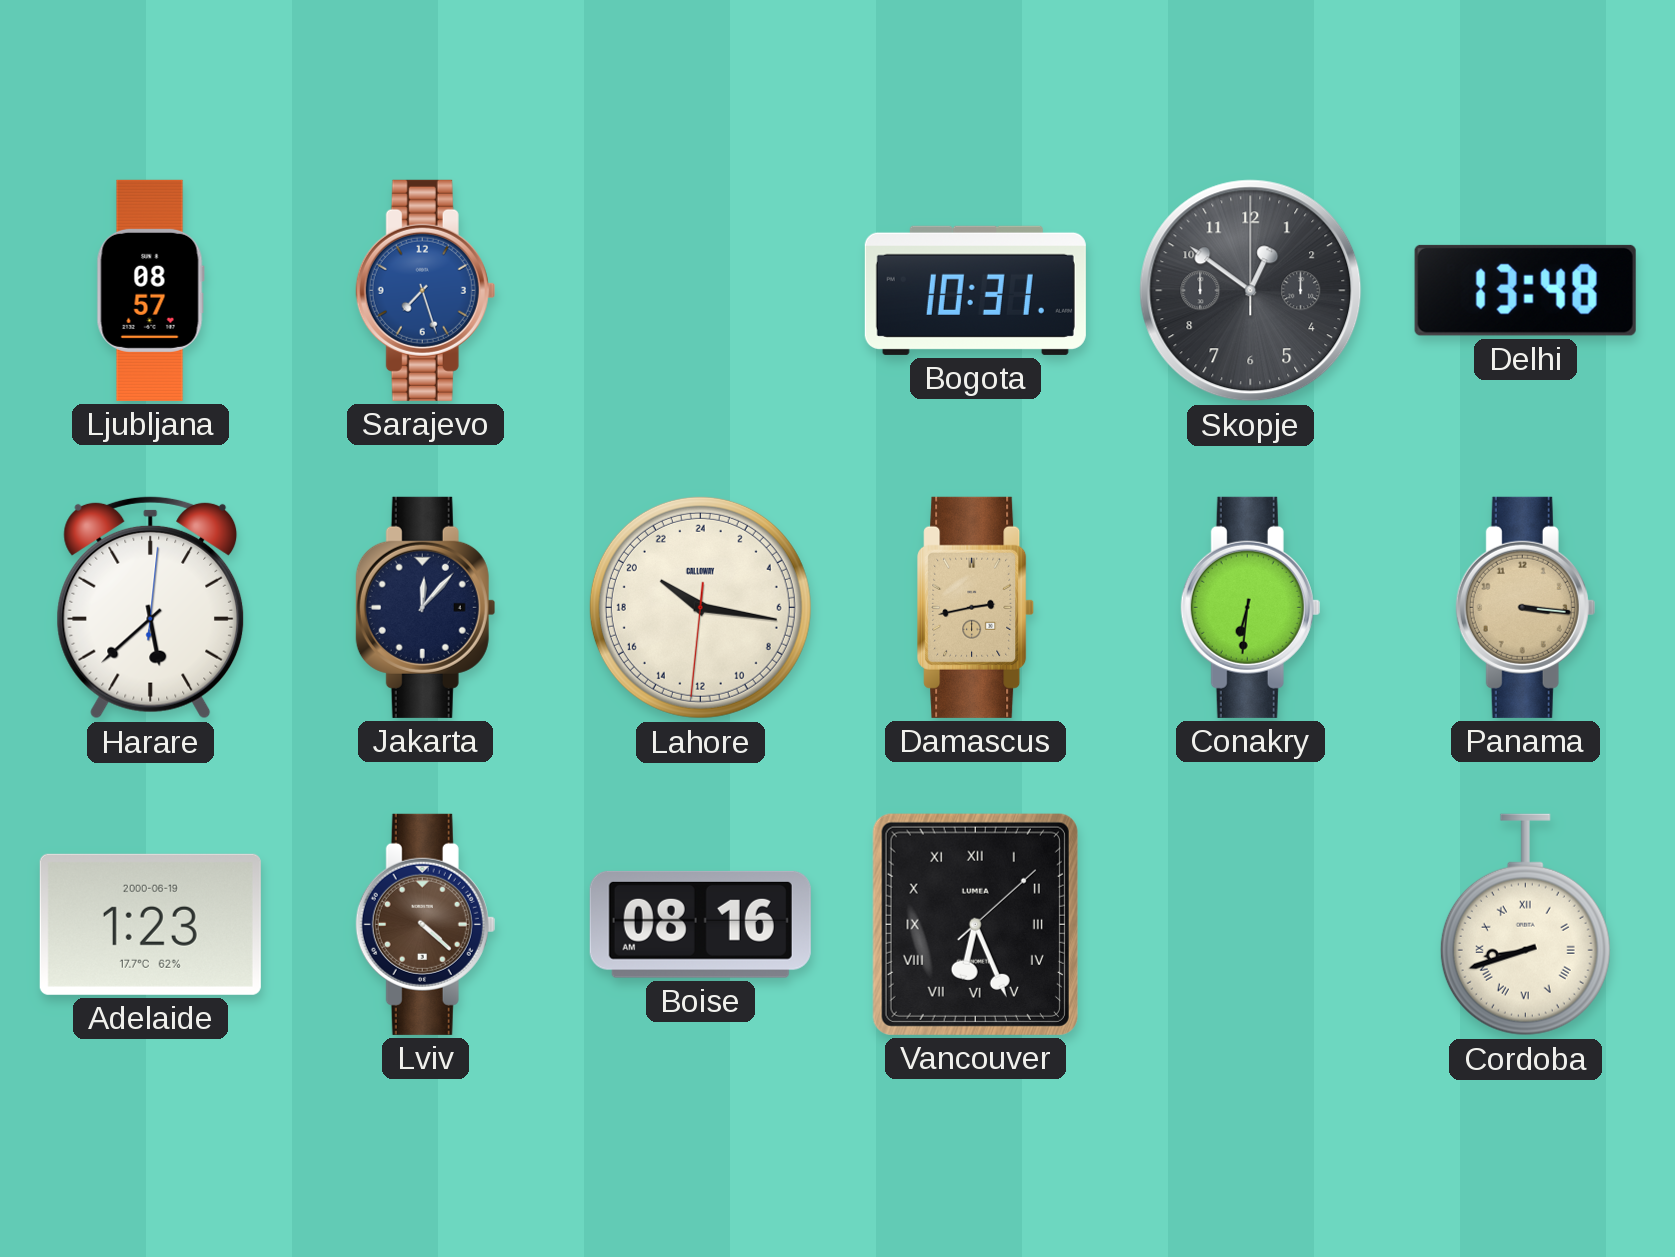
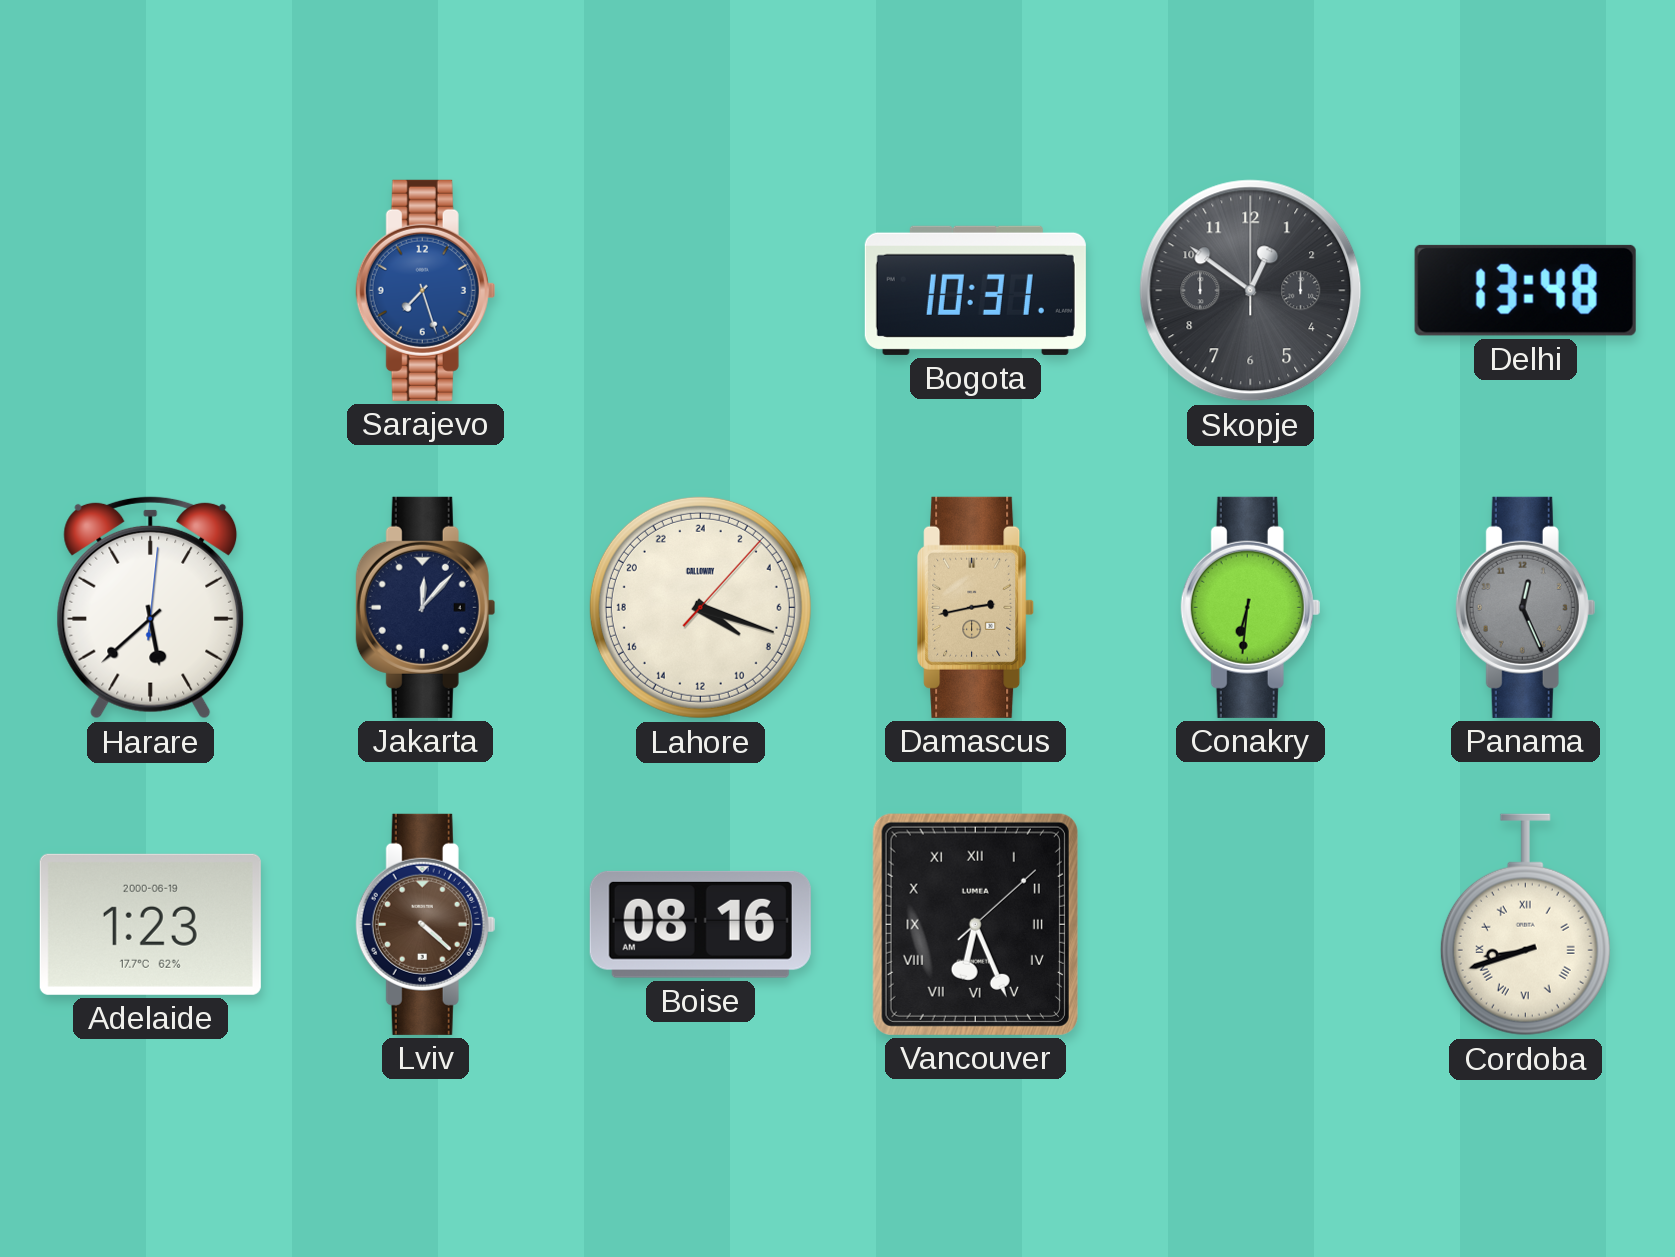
Ljubljana: 08:57 -> none
Lahore: 20:16 -> 8:18
Panama: 3:16 -> 12:26
Panama dial: champagne -> grey
